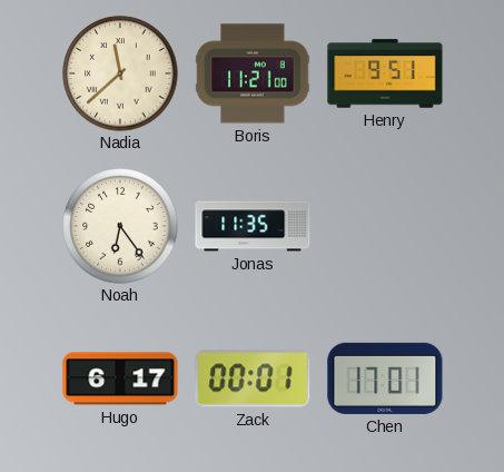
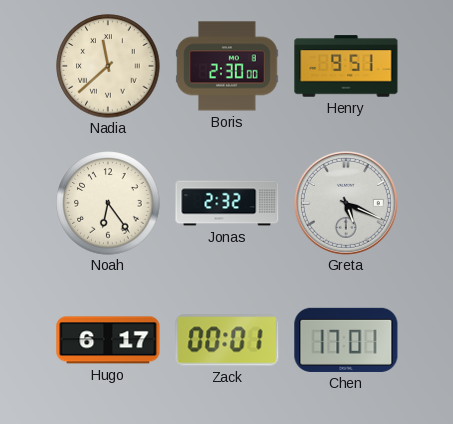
Boris: 11:21 -> 2:30
Jonas: 11:35 -> 2:32
Greta: none -> 5:19
